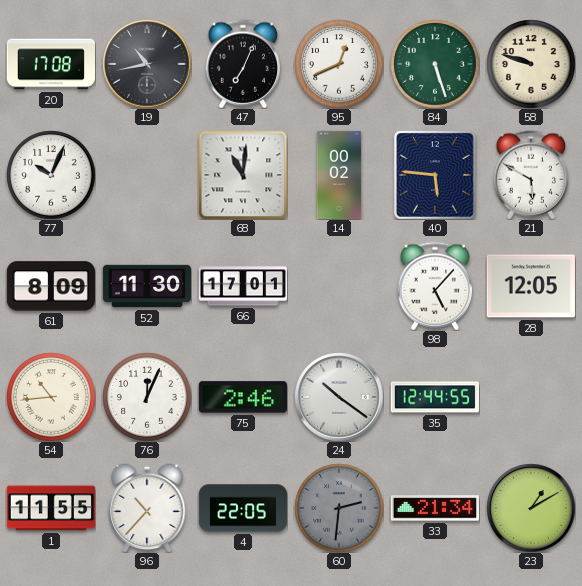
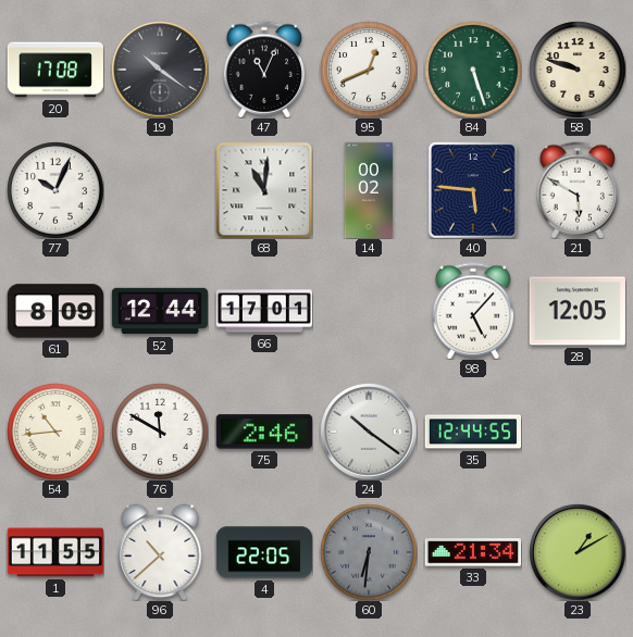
19: 10:43 -> 10:21
47: 7:04 -> 11:04
52: 11:30 -> 12:44
76: 12:04 -> 11:50
96: 10:37 -> 10:38
60: 2:31 -> 6:31
